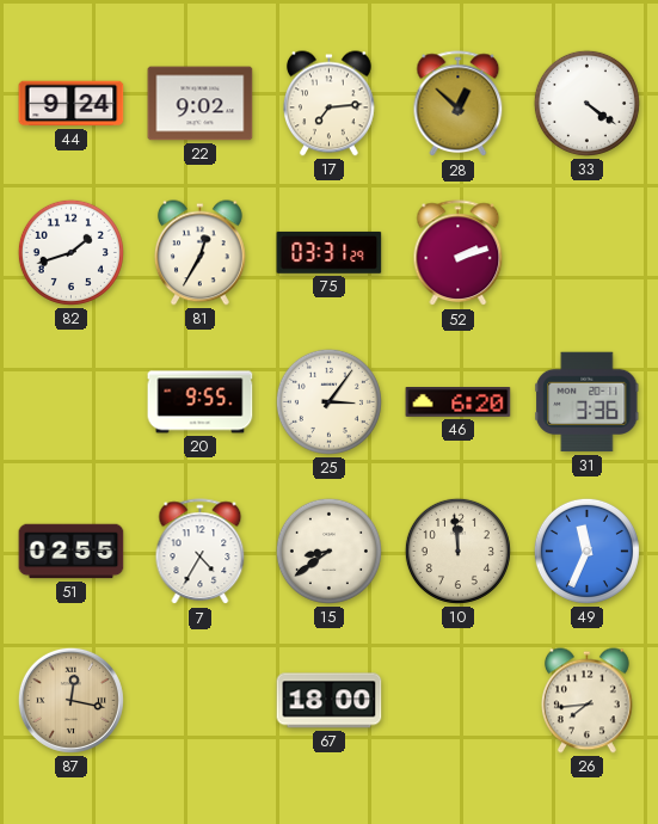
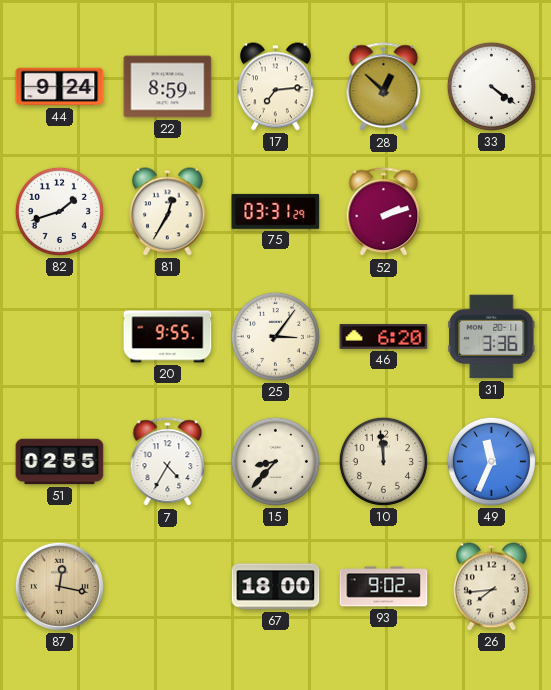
22: 9:02 -> 8:59
15: 8:39 -> 8:37
93: none -> 9:02
